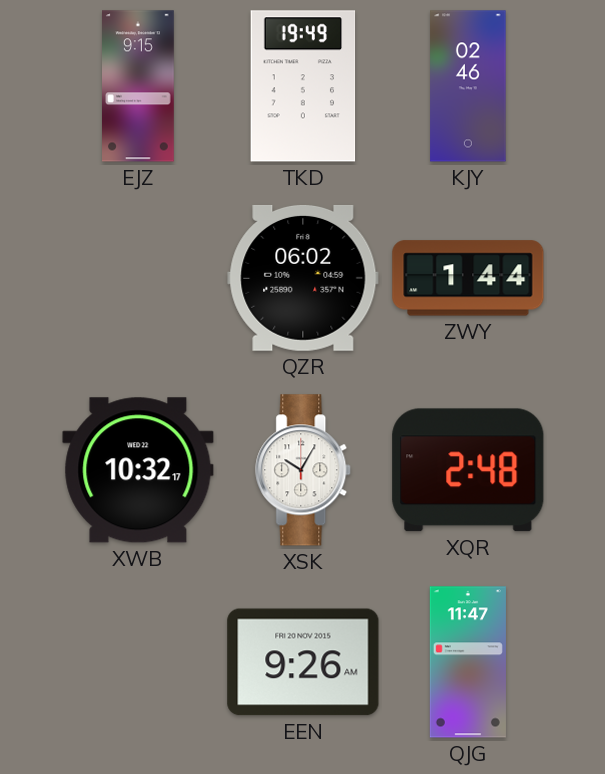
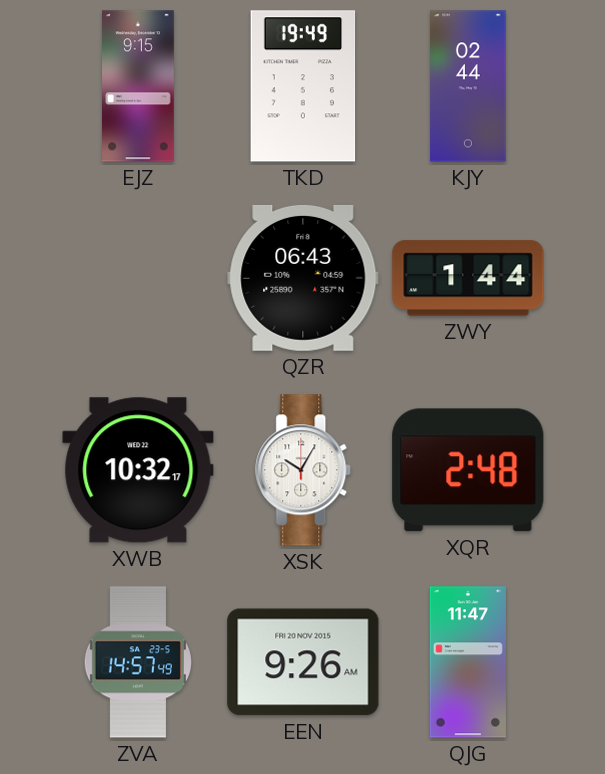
KJY: 02:46 -> 02:44
QZR: 06:02 -> 06:43
ZVA: none -> 14:57
